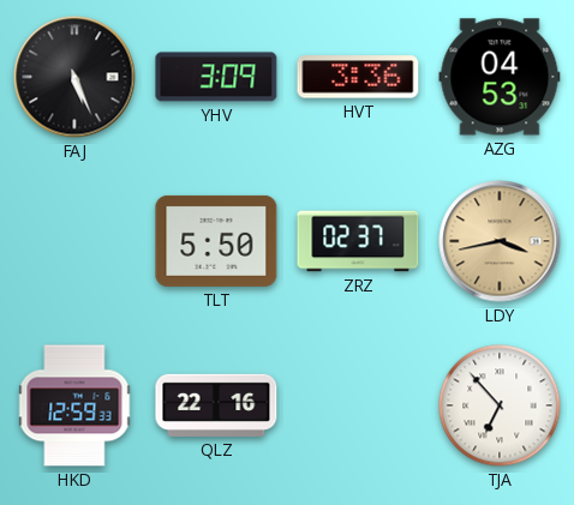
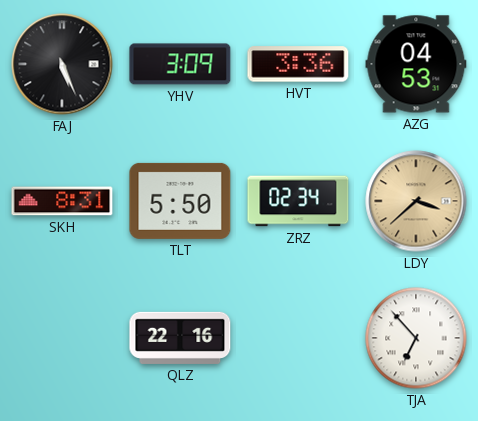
SKH: none -> 8:31
ZRZ: 02:37 -> 02:34
LDY: 3:43 -> 3:38
HKD: 12:59 -> none
